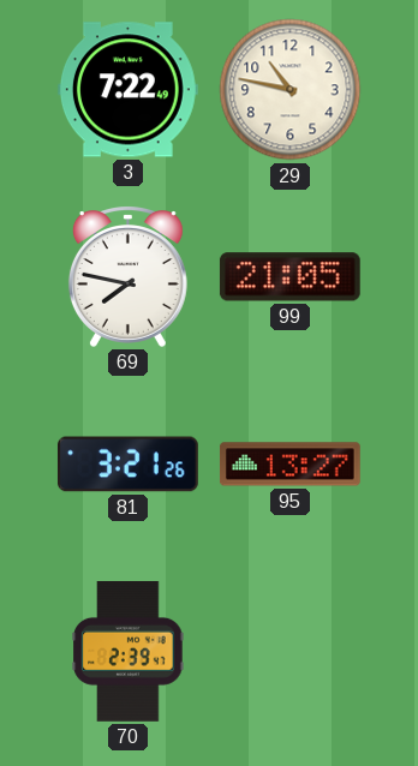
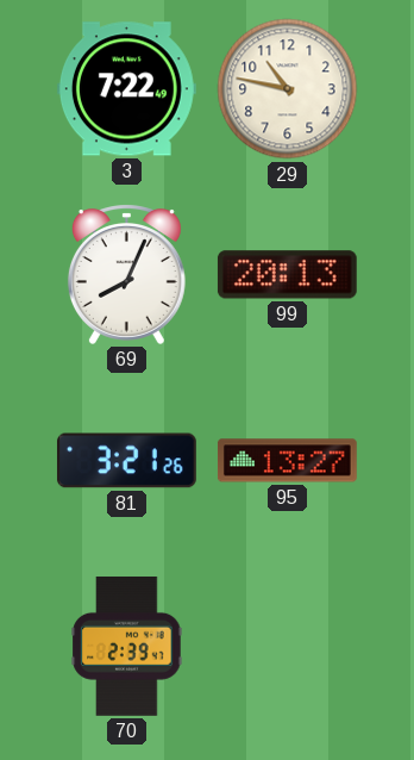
69: 7:47 -> 8:04
99: 21:05 -> 20:13
